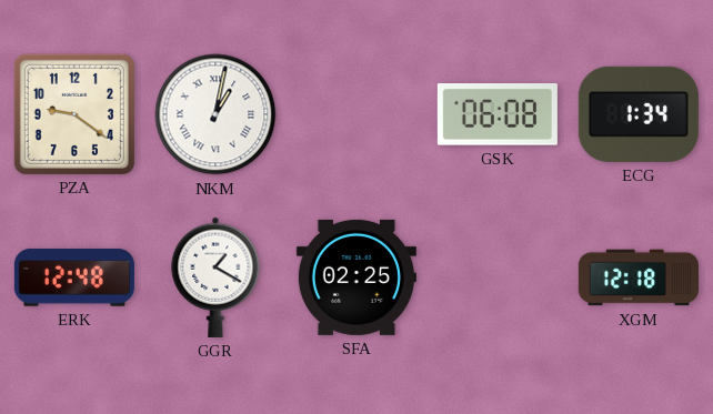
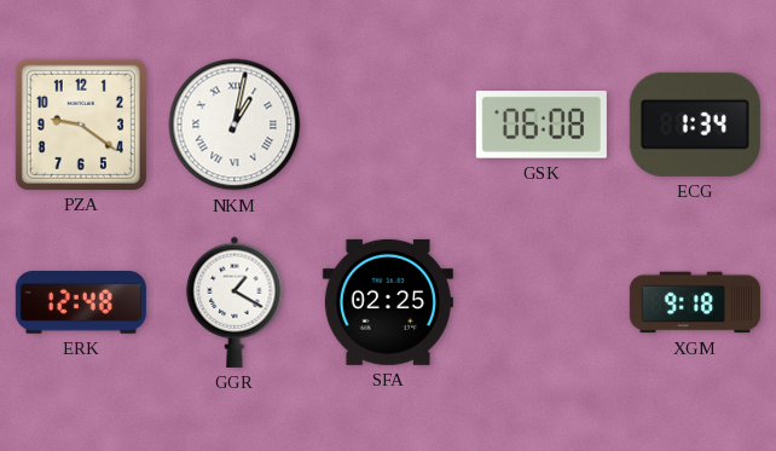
XGM: 12:18 -> 9:18
